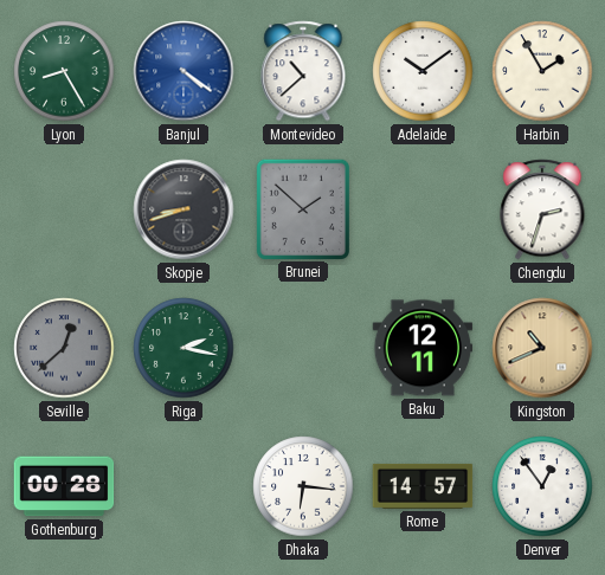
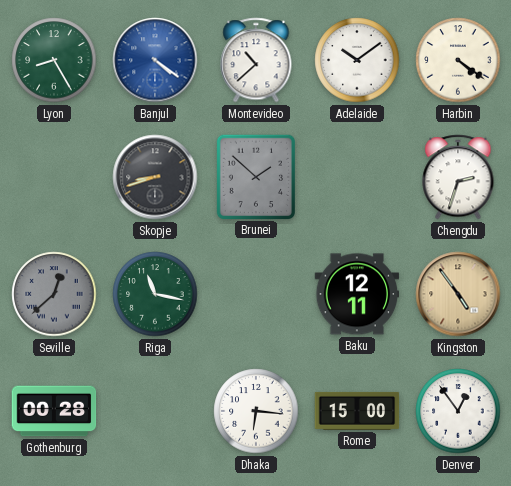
Harbin: 1:55 -> 4:21
Riga: 2:17 -> 11:17
Kingston: 10:41 -> 4:54
Rome: 14:57 -> 15:00
